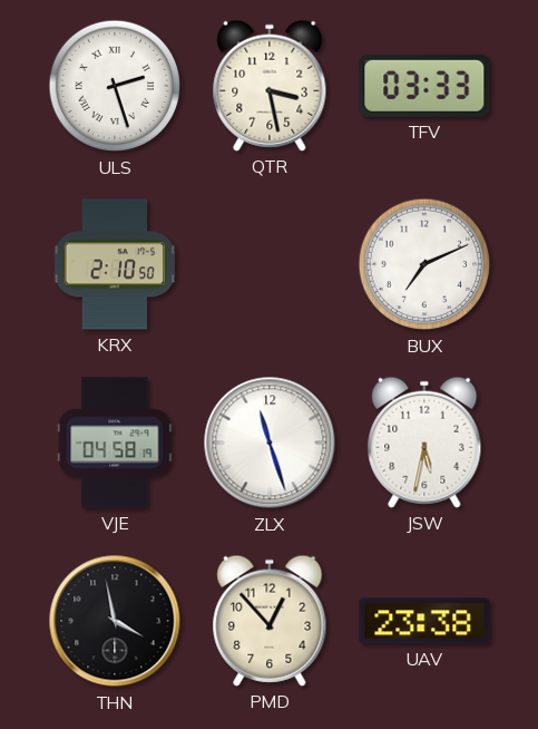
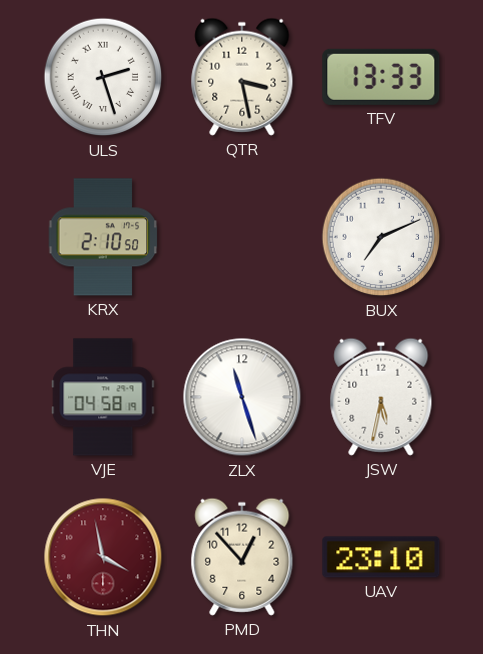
TFV: 03:33 -> 13:33
THN dial: black -> burgundy
UAV: 23:38 -> 23:10
